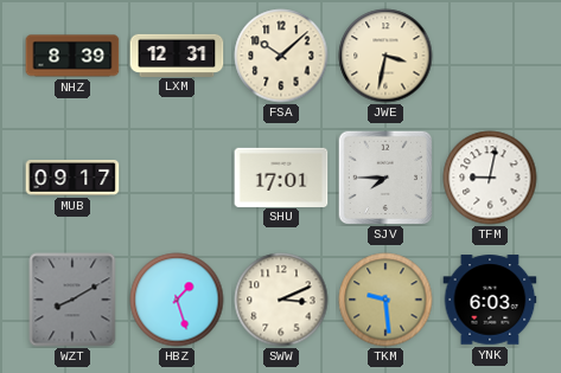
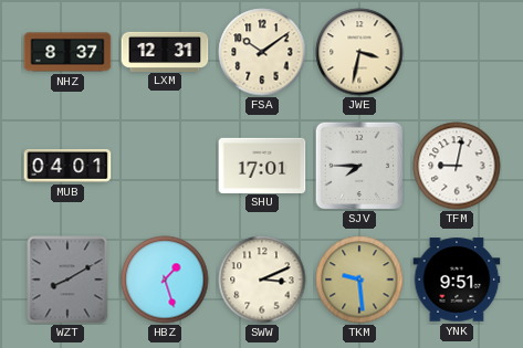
NHZ: 8:39 -> 8:37
FSA: 10:08 -> 10:09
MUB: 09:17 -> 04:01
YNK: 6:03 -> 9:51
